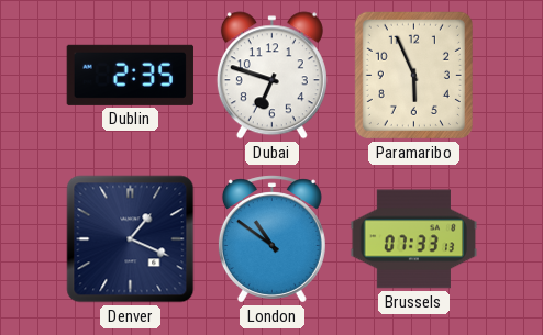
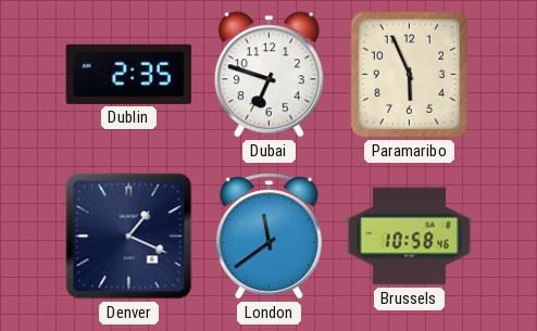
London: 10:51 -> 11:39
Brussels: 07:33 -> 10:58
